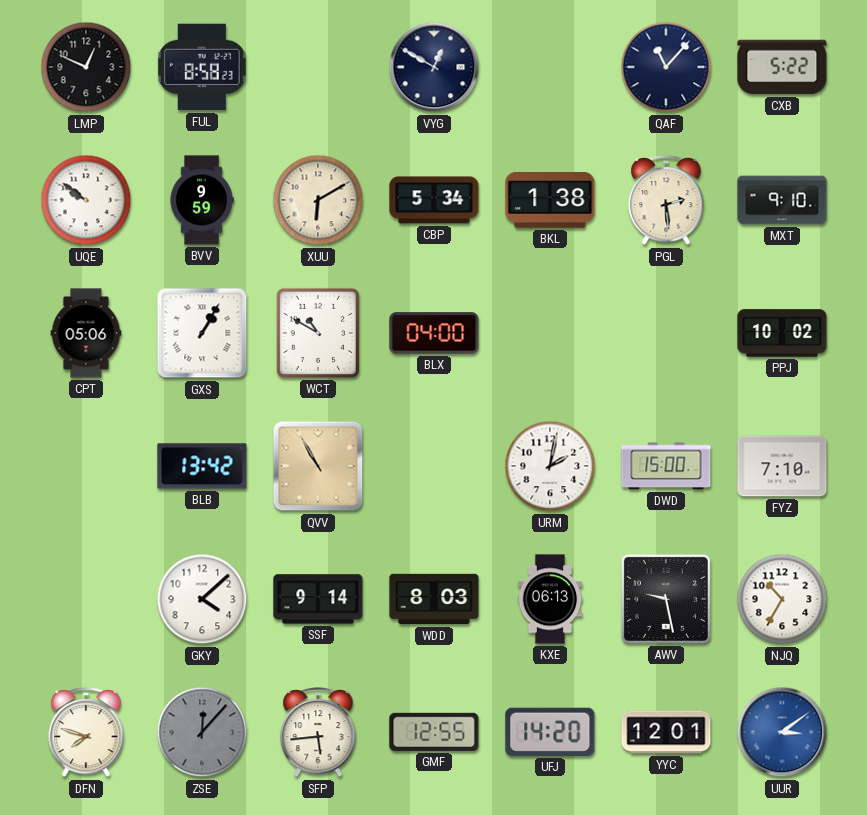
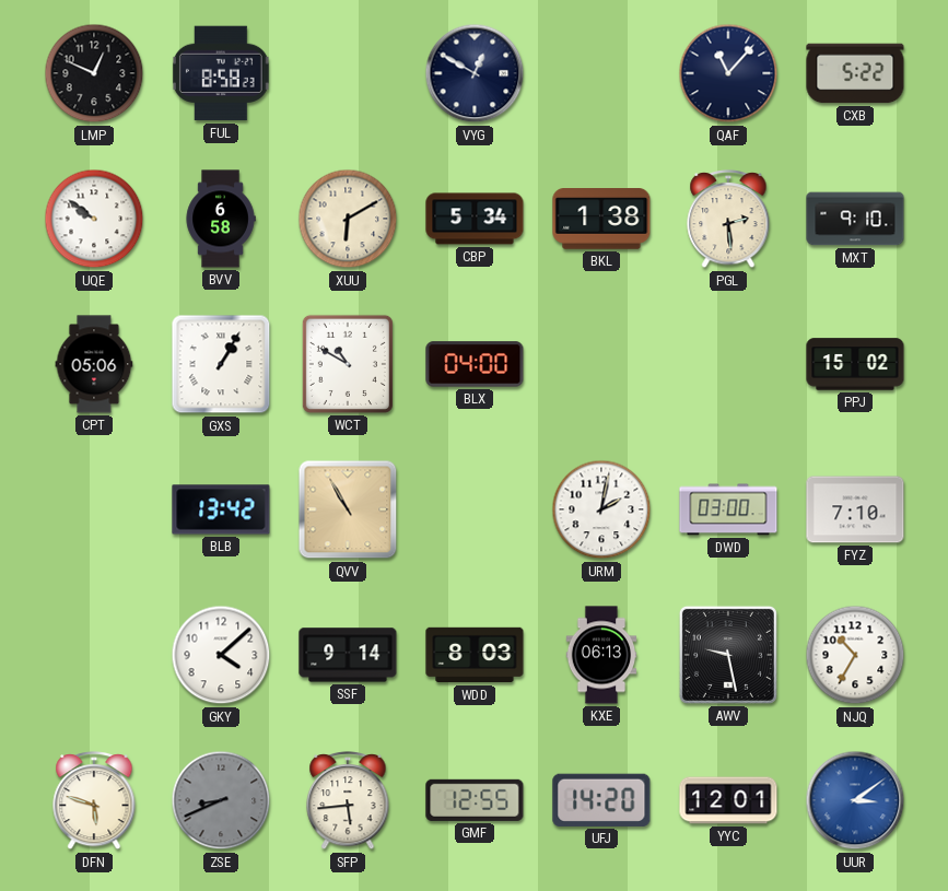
BVV: 9:59 -> 6:58
PPJ: 10:02 -> 15:02
DWD: 15:00 -> 03:00
DFN: 7:48 -> 5:48
ZSE: 12:07 -> 8:41
